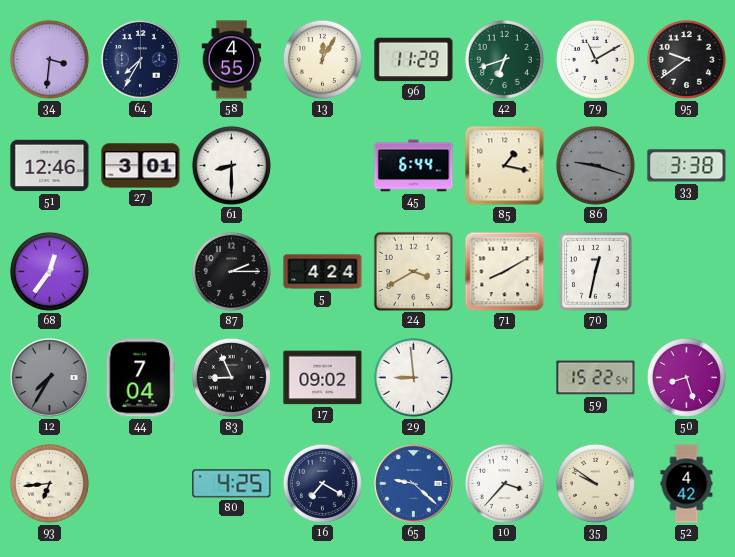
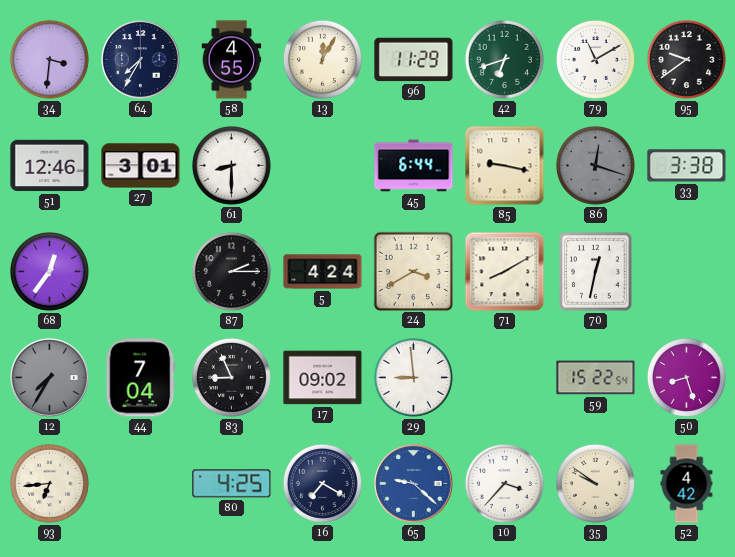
85: 1:17 -> 9:17
86: 9:18 -> 12:18
